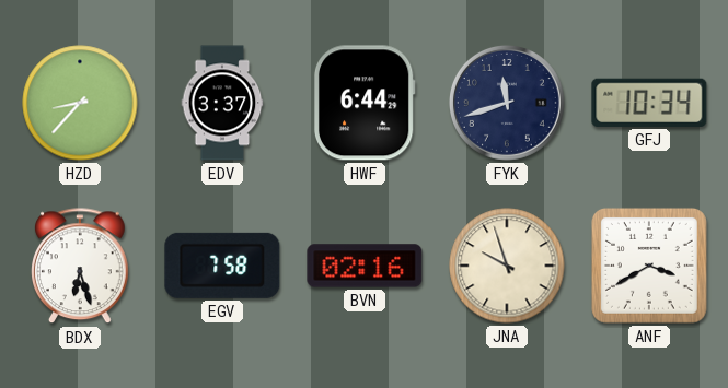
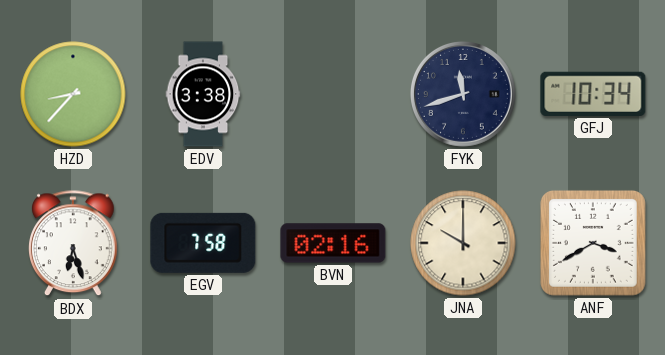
EDV: 3:37 -> 3:38
HWF: 6:44 -> none
JNA: 9:57 -> 10:00
